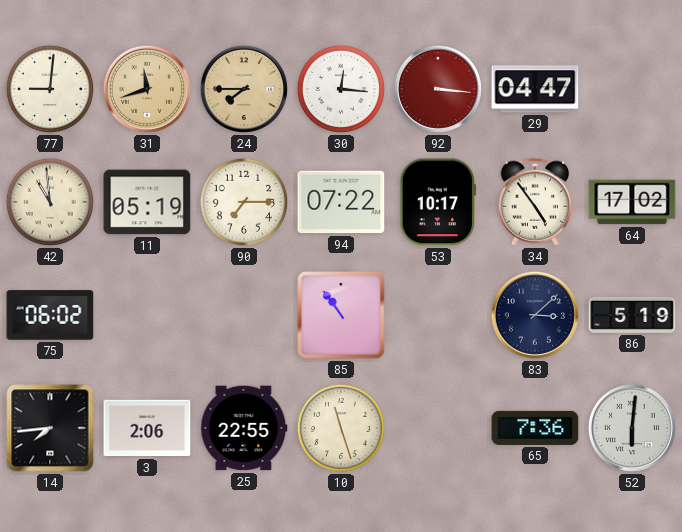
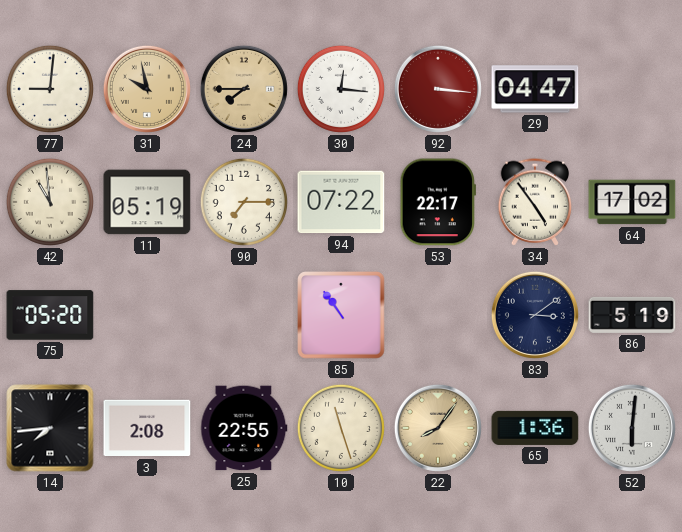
31: 11:42 -> 9:58
53: 10:17 -> 22:17
75: 06:02 -> 05:20
83: 3:08 -> 3:09
3: 2:06 -> 2:08
22: none -> 8:06
65: 7:36 -> 1:36
